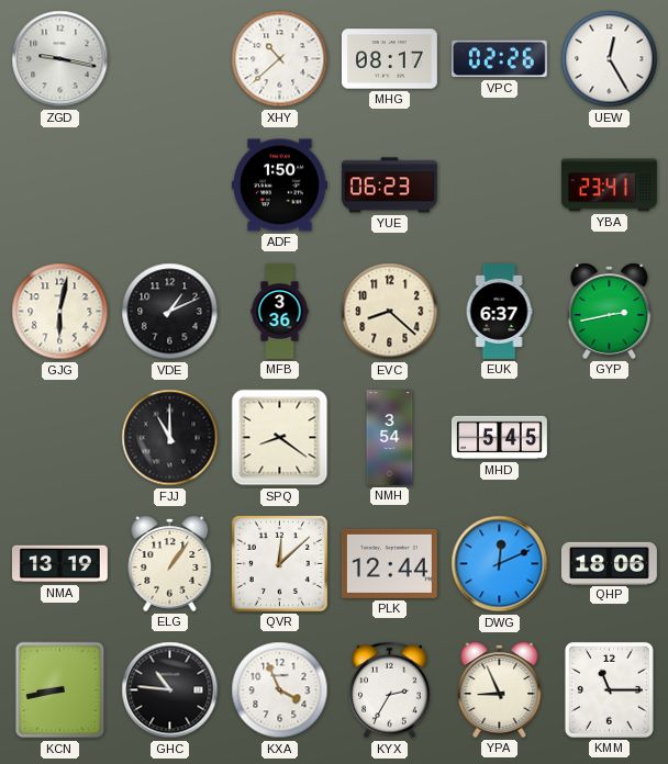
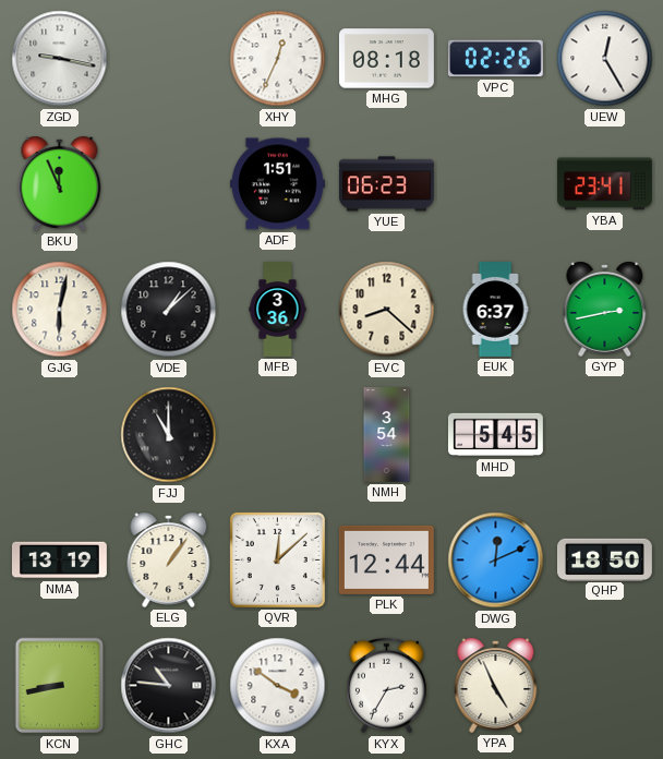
XHY: 10:38 -> 12:34
MHG: 08:17 -> 08:18
BKU: none -> 11:56
ADF: 1:50 -> 1:51
VDE: 1:11 -> 1:08
SPQ: 8:21 -> none
QHP: 18:06 -> 18:50
KXA: 3:56 -> 3:51
YPA: 8:56 -> 4:56
KMM: 11:15 -> none
